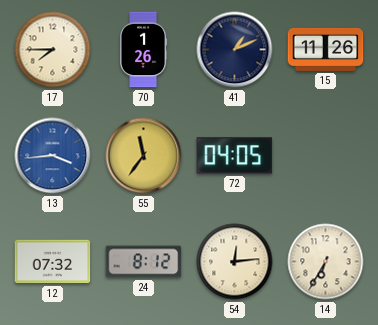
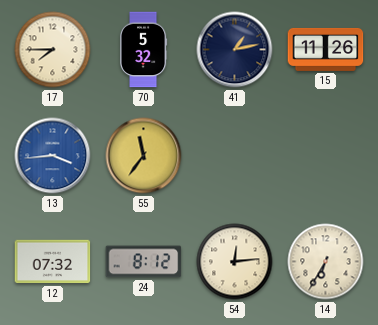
70: 1:26 -> 5:32
41: 1:11 -> 1:13
72: 04:05 -> none
